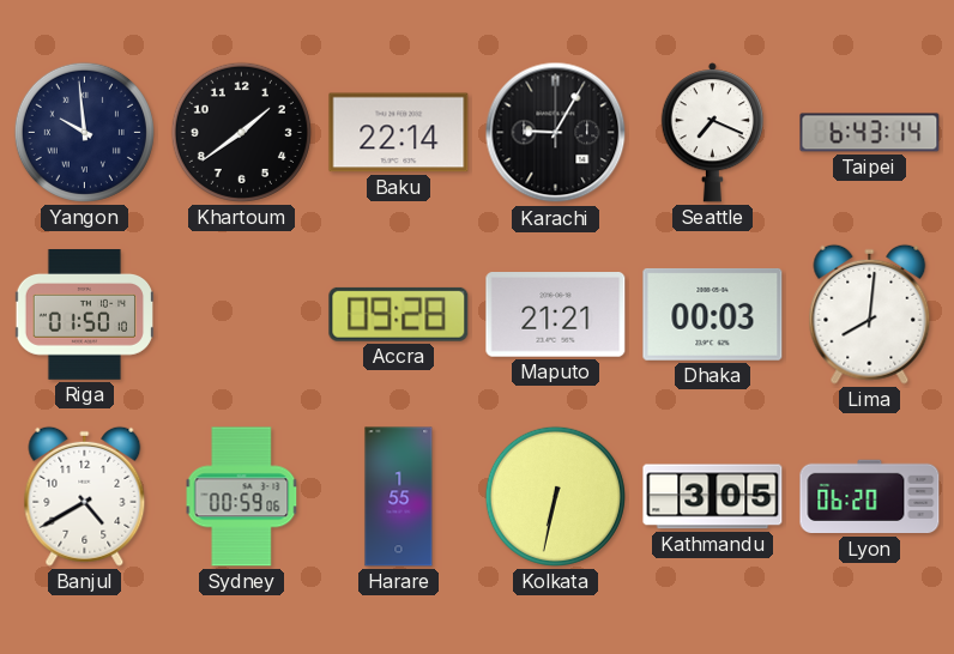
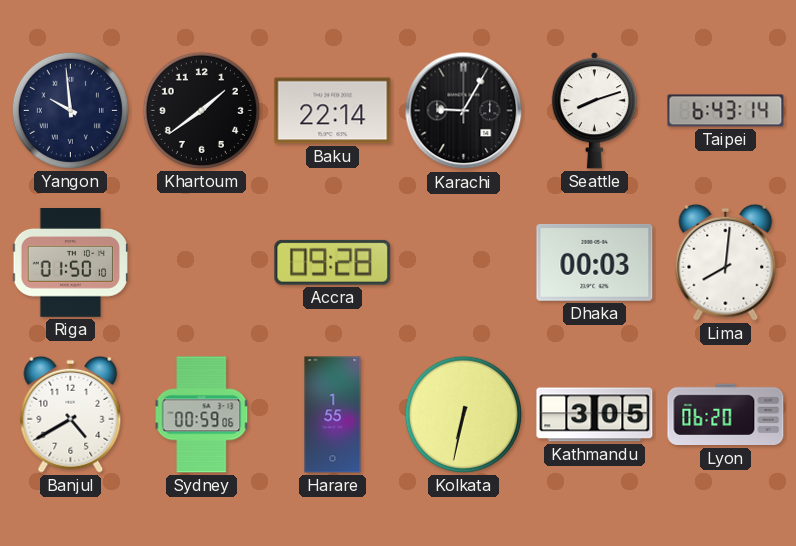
Seattle: 7:19 -> 8:12
Maputo: 21:21 -> none
